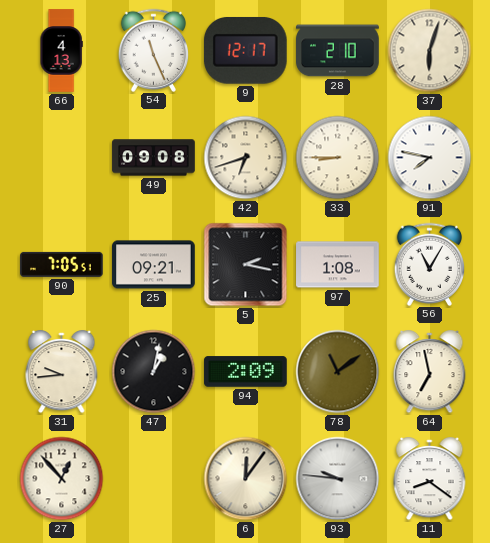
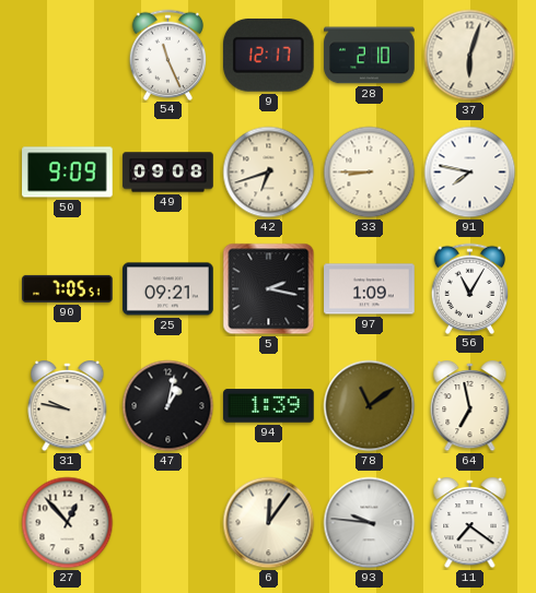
66: 4:13 -> none
50: none -> 9:09
97: 1:08 -> 1:09
31: 9:44 -> 9:47
94: 2:09 -> 1:39
11: 8:21 -> 7:21
